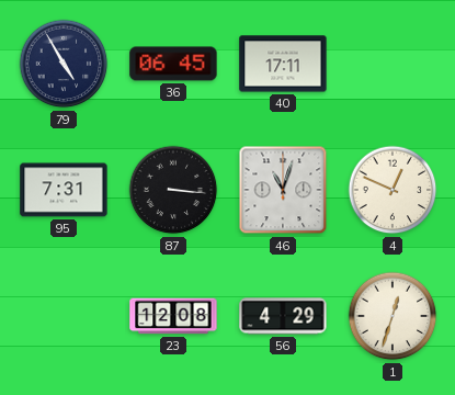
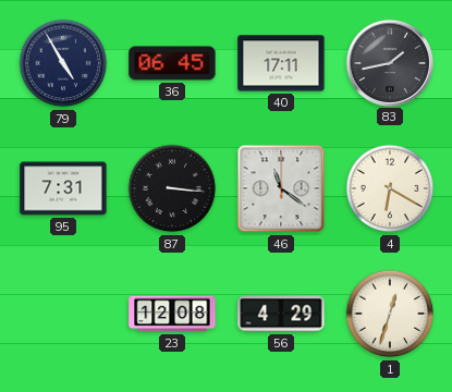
83: none -> 1:43
46: 11:03 -> 11:21
4: 12:49 -> 6:20
